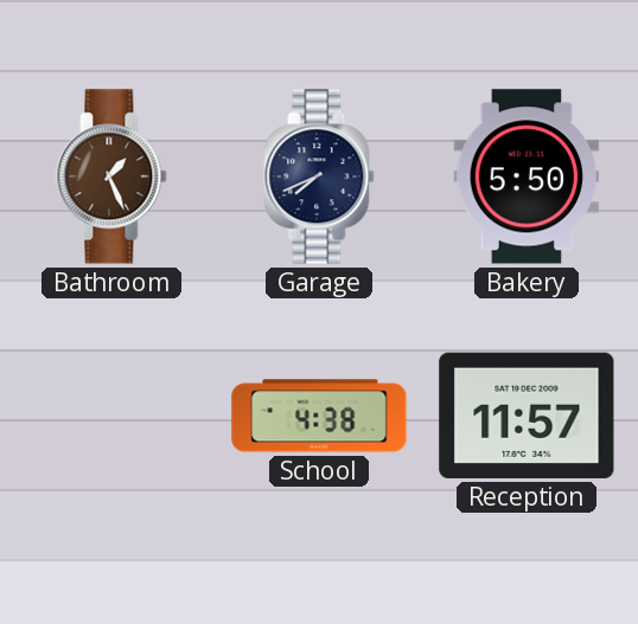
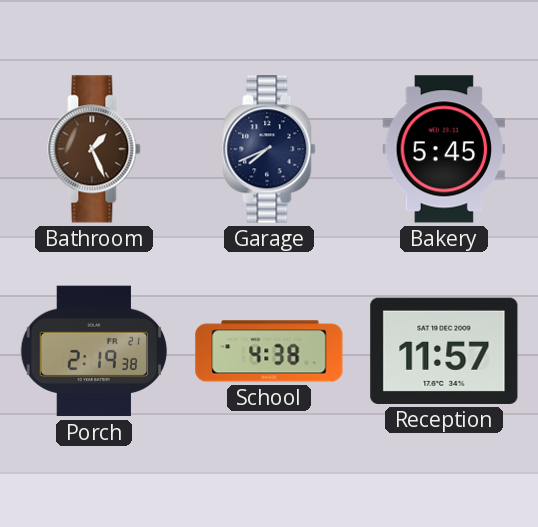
Bakery: 5:50 -> 5:45
Porch: none -> 2:19
